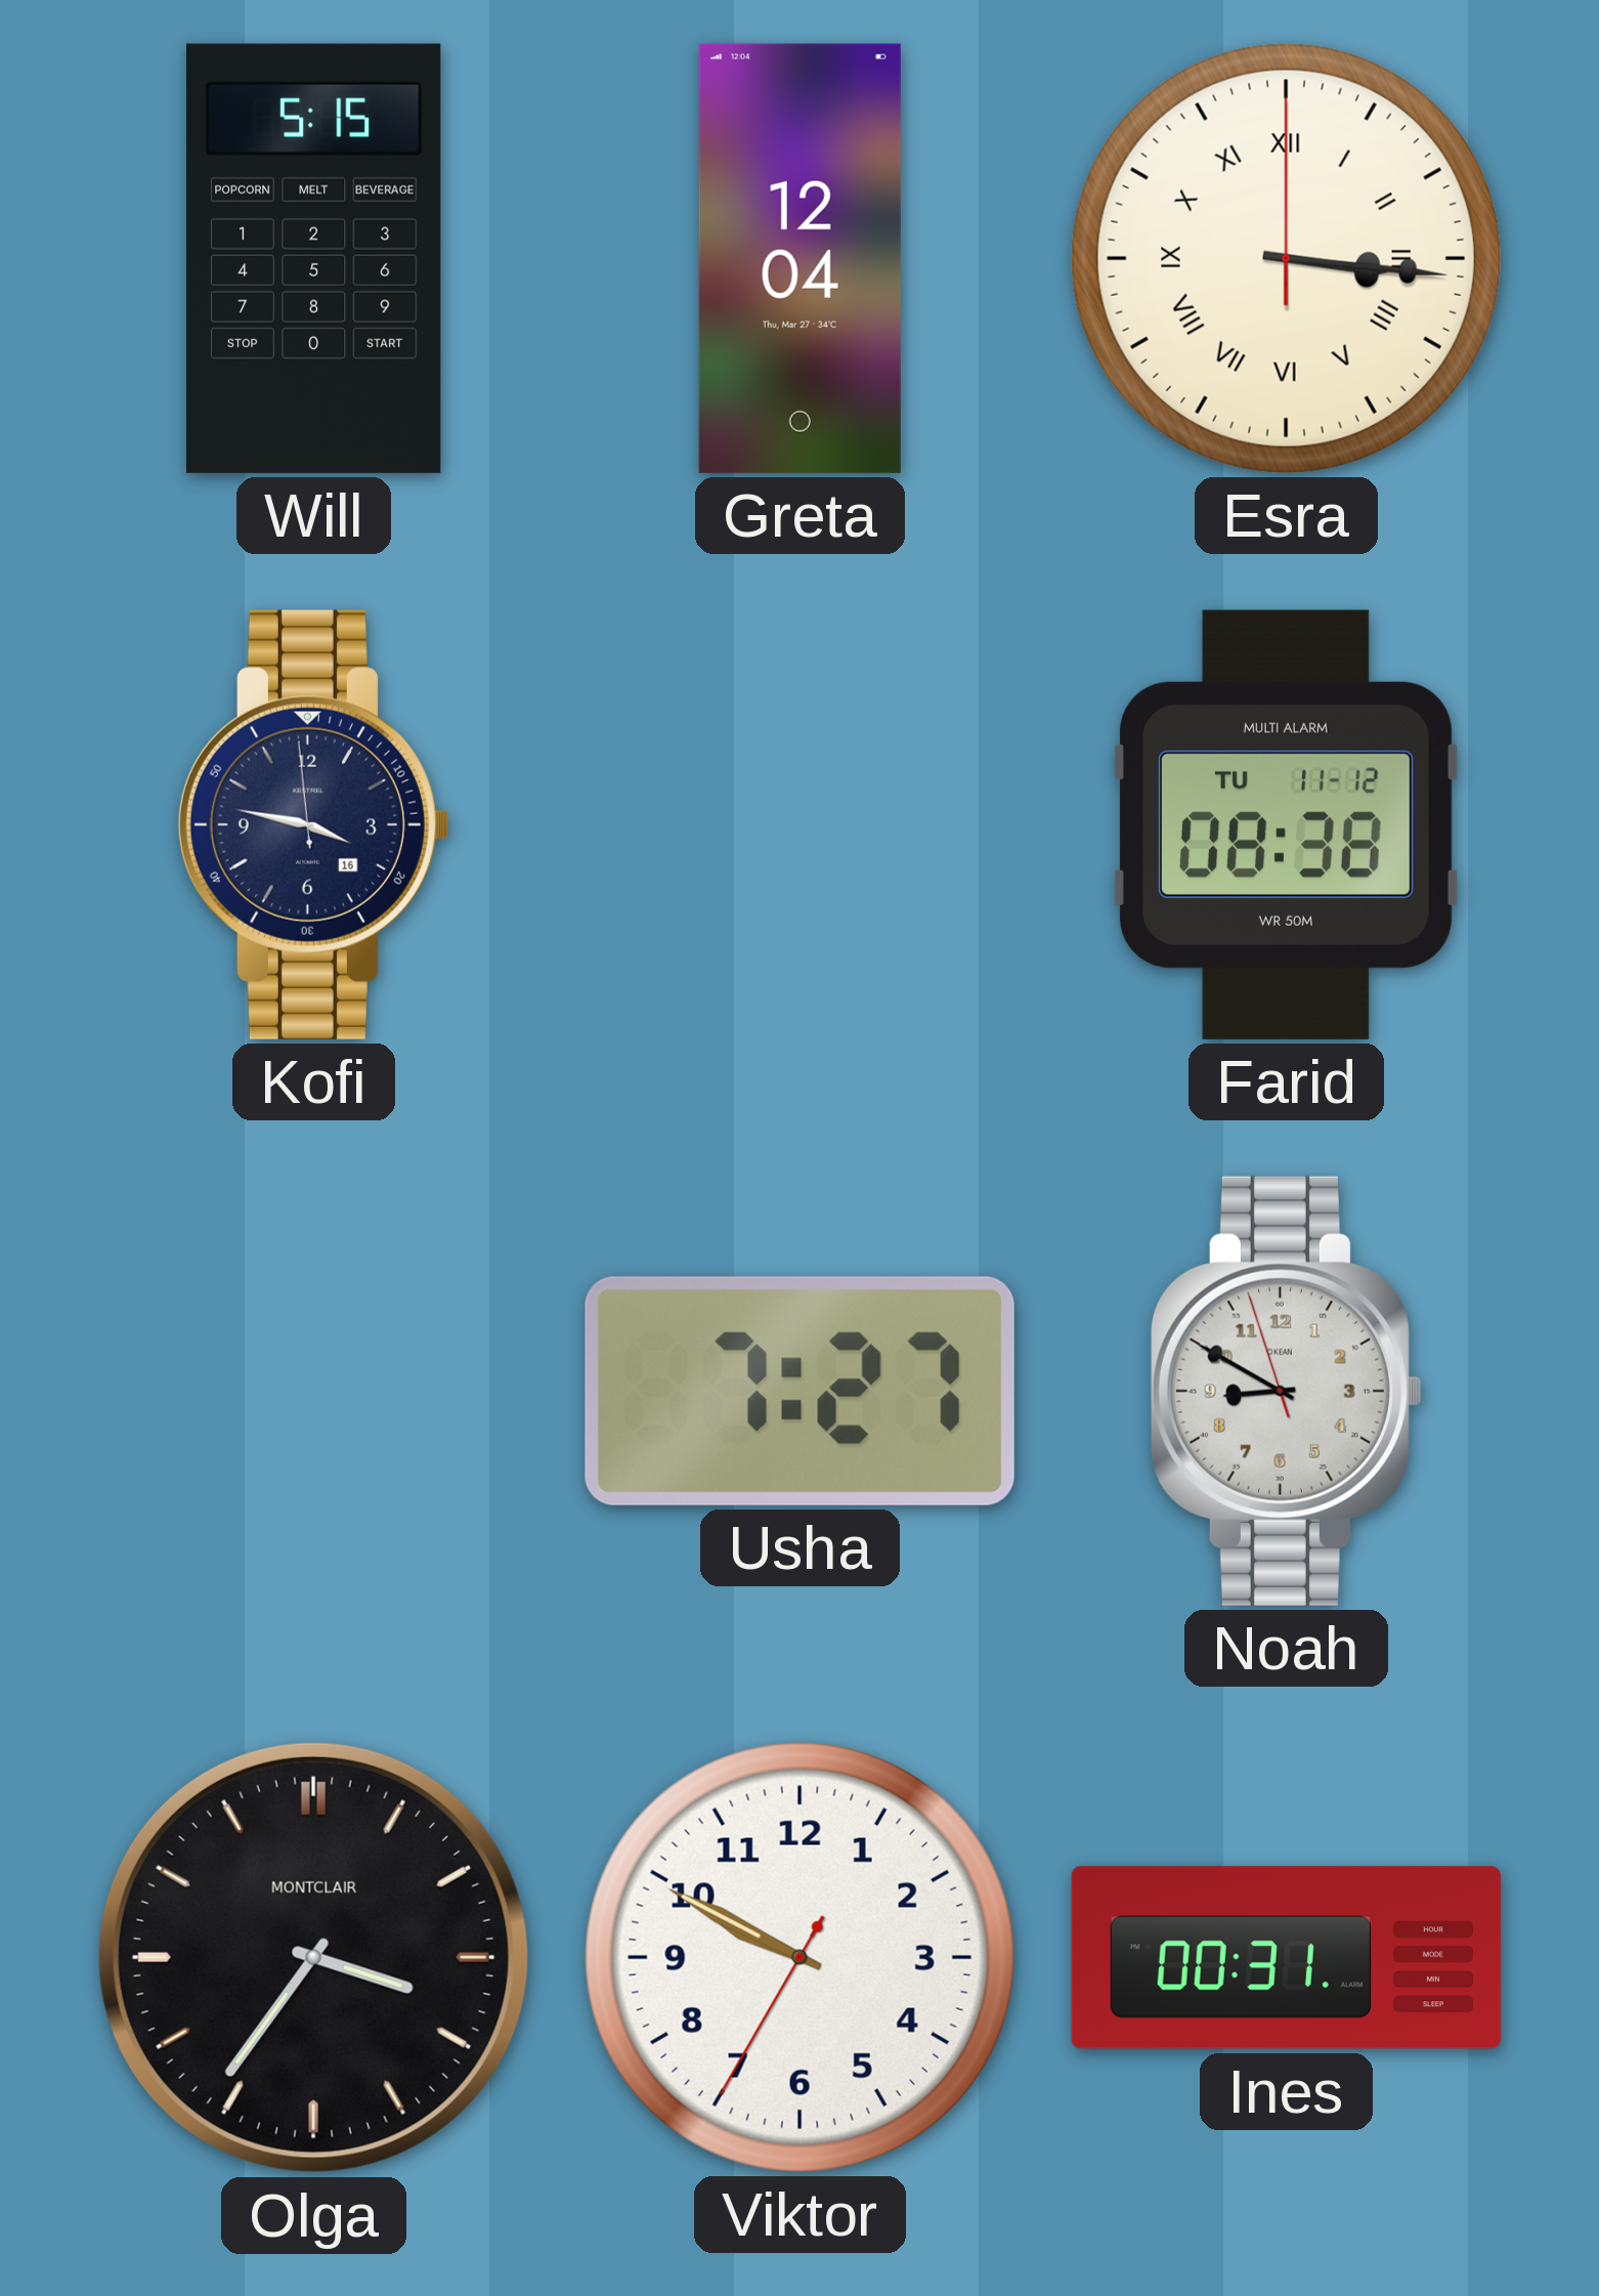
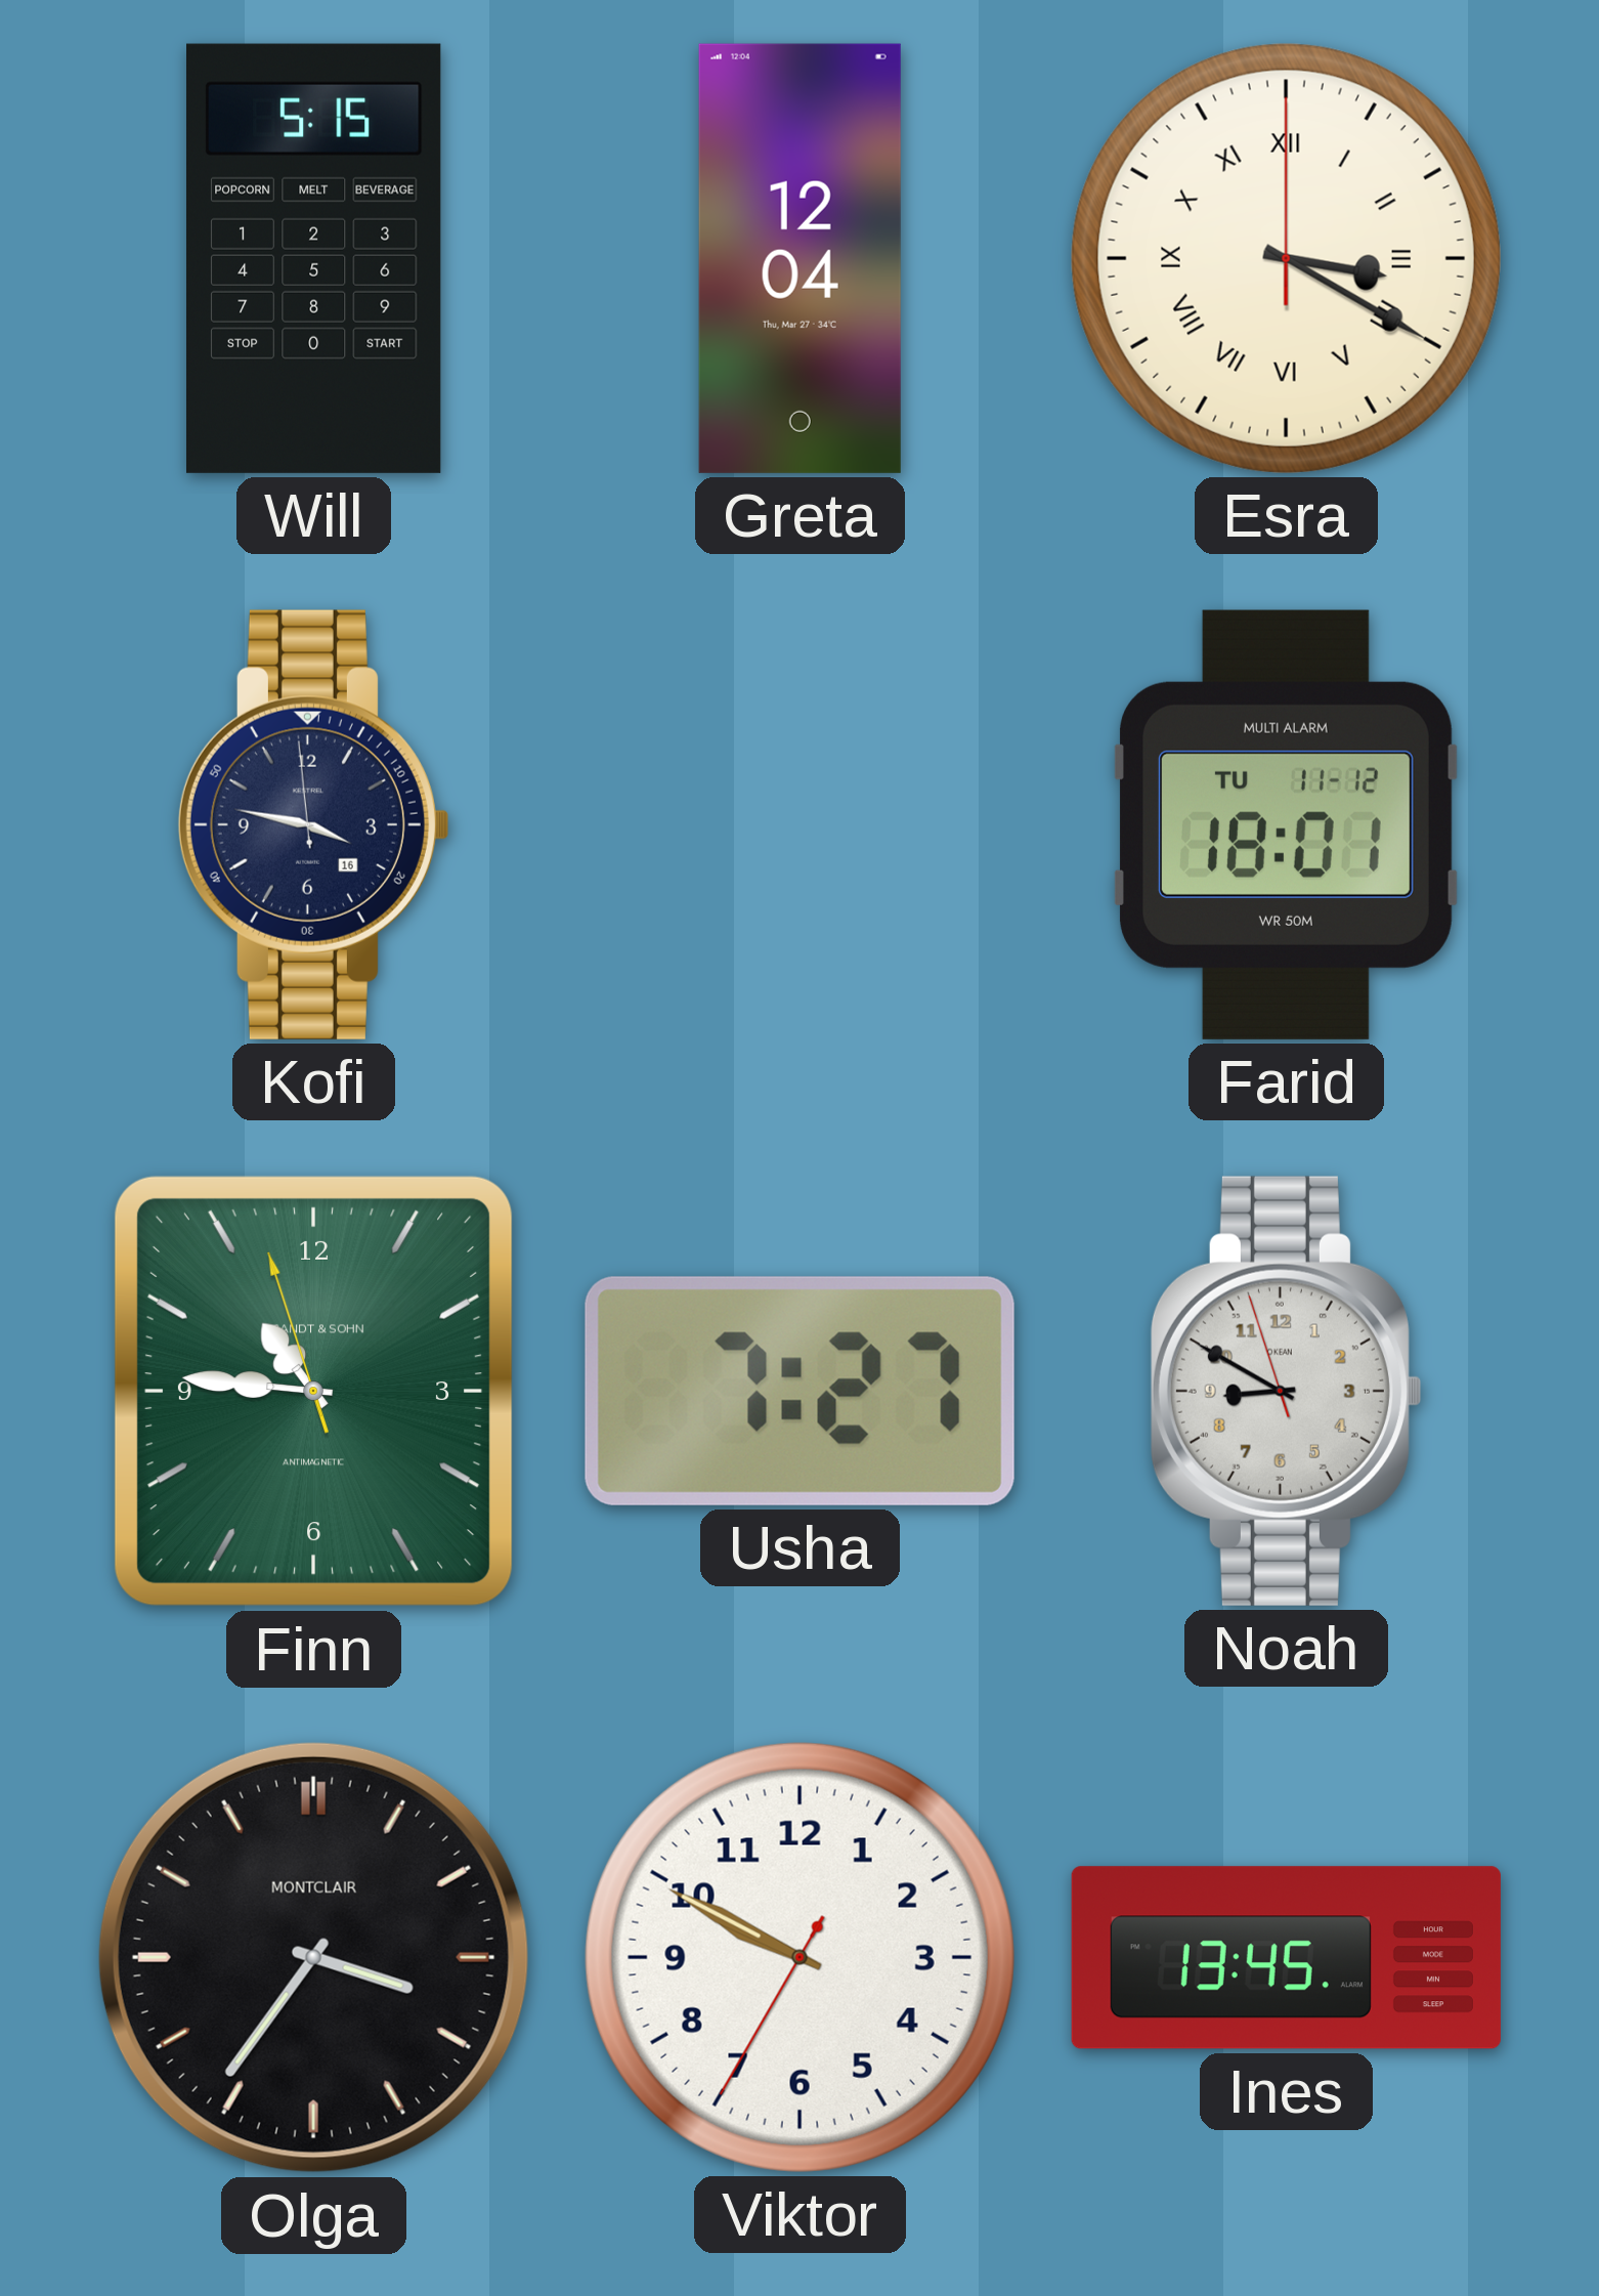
Esra: 3:16 -> 3:20
Farid: 08:38 -> 18:01
Finn: none -> 10:45
Ines: 00:31 -> 13:45
